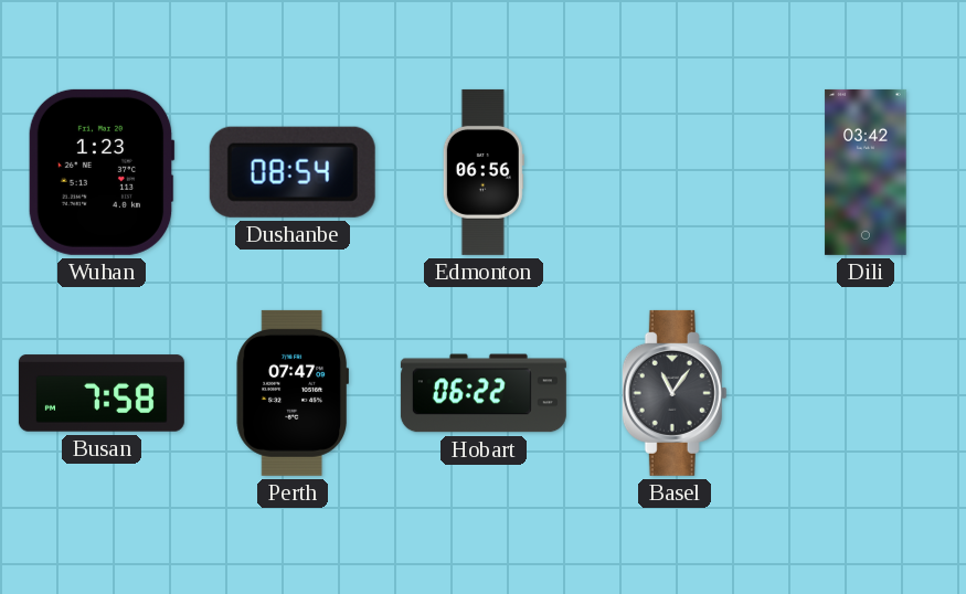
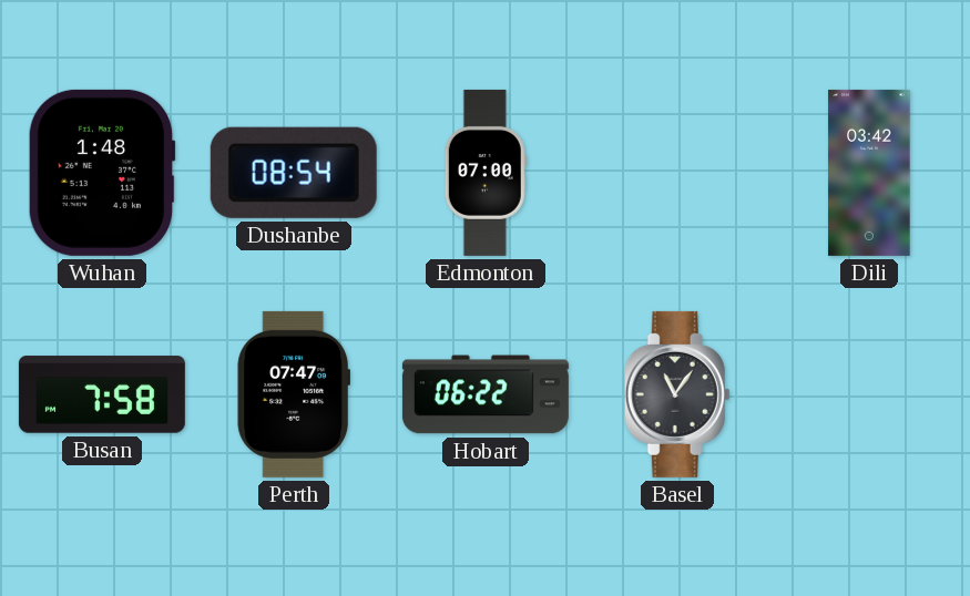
Wuhan: 1:23 -> 1:48
Edmonton: 06:56 -> 07:00
